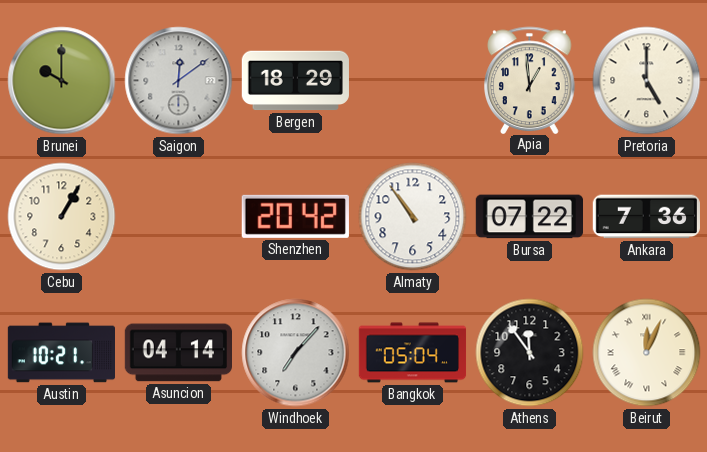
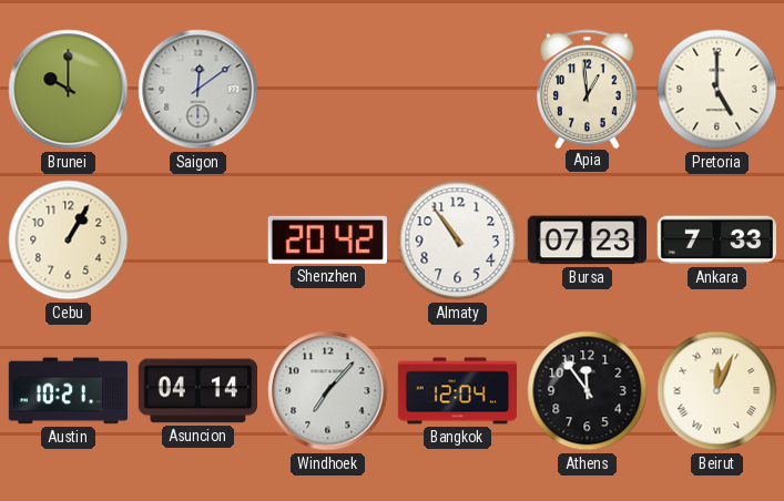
Bergen: 18:29 -> none
Bursa: 07:22 -> 07:23
Ankara: 7:36 -> 7:33
Bangkok: 05:04 -> 12:04
